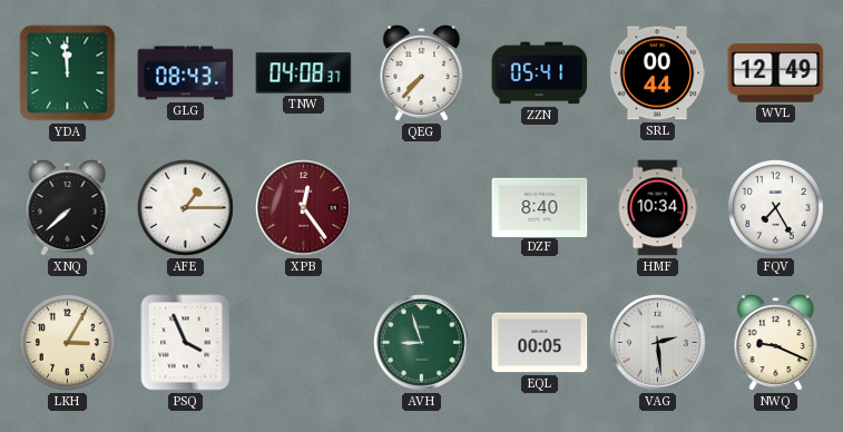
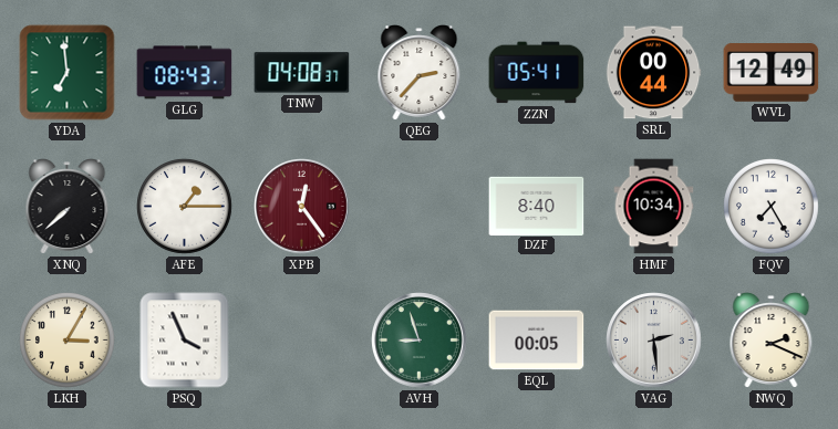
YDA: 11:59 -> 6:59
QEG: 7:37 -> 2:37
NWQ: 9:19 -> 2:19
